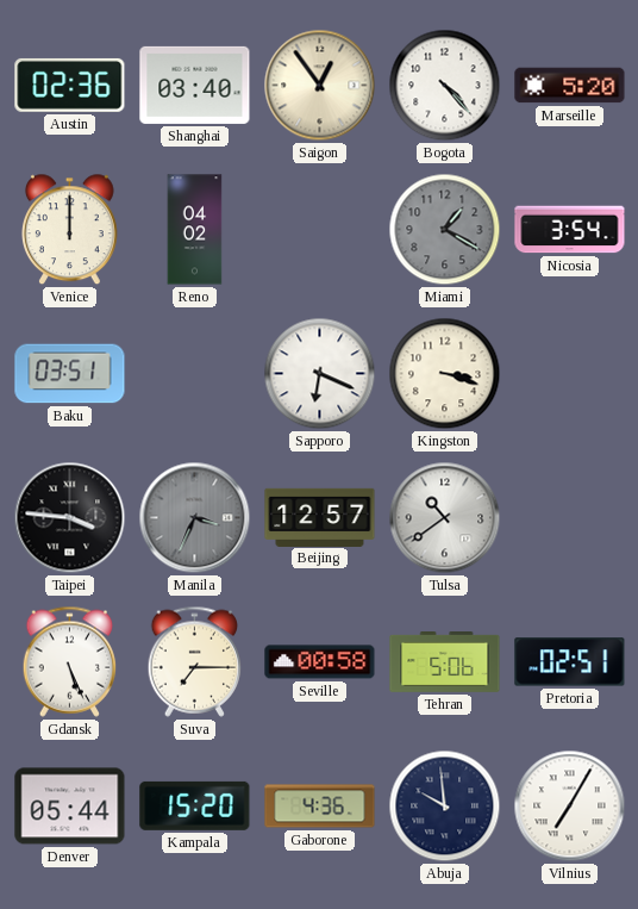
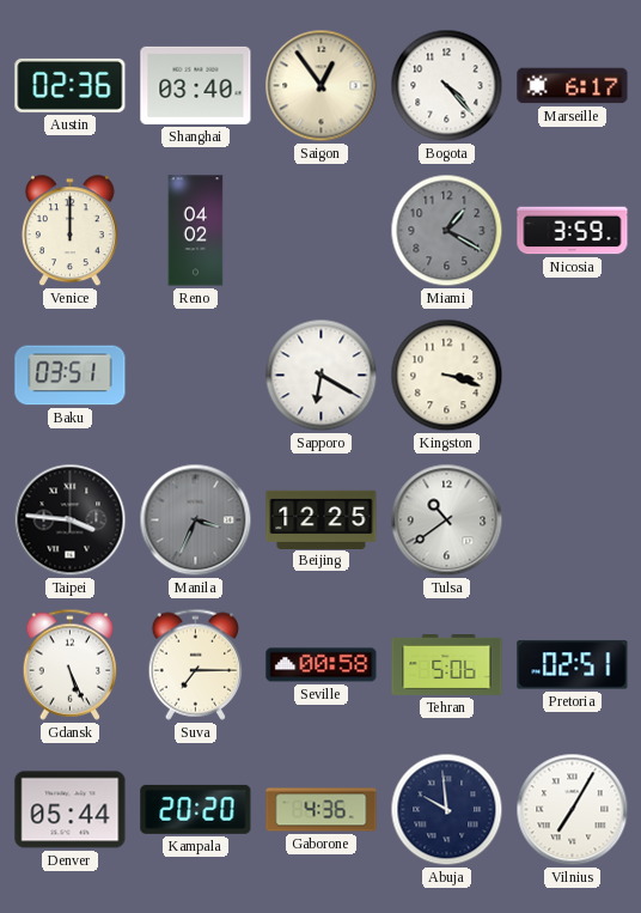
Marseille: 5:20 -> 6:17
Nicosia: 3:54 -> 3:59
Sapporo: 6:19 -> 6:20
Beijing: 12:57 -> 12:25
Kampala: 15:20 -> 20:20
